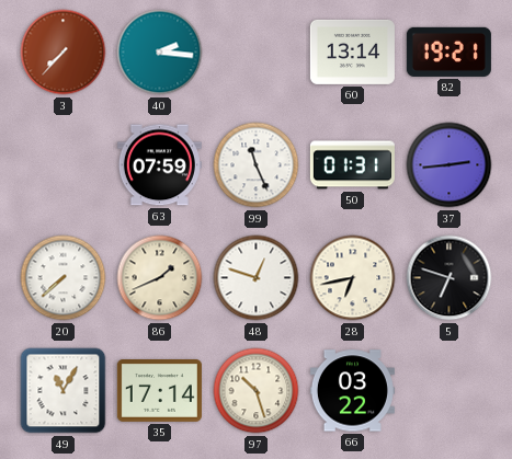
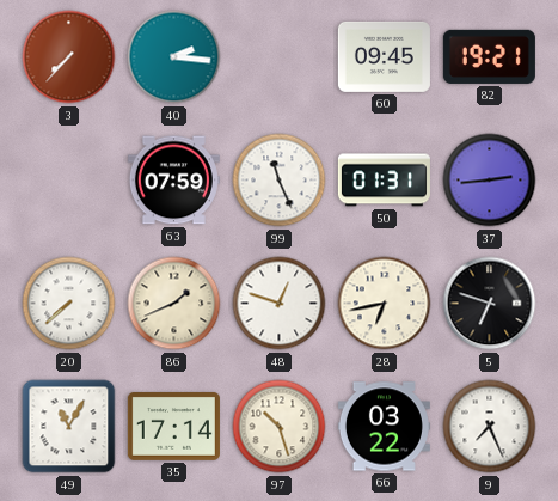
60: 13:14 -> 09:45
9: none -> 7:26
